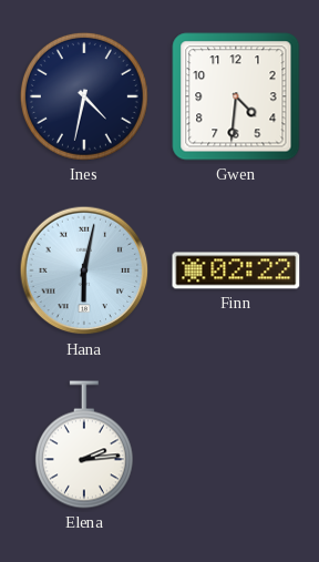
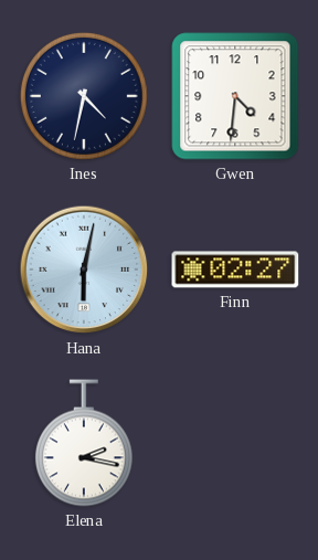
Finn: 02:22 -> 02:27
Elena: 2:14 -> 2:17
